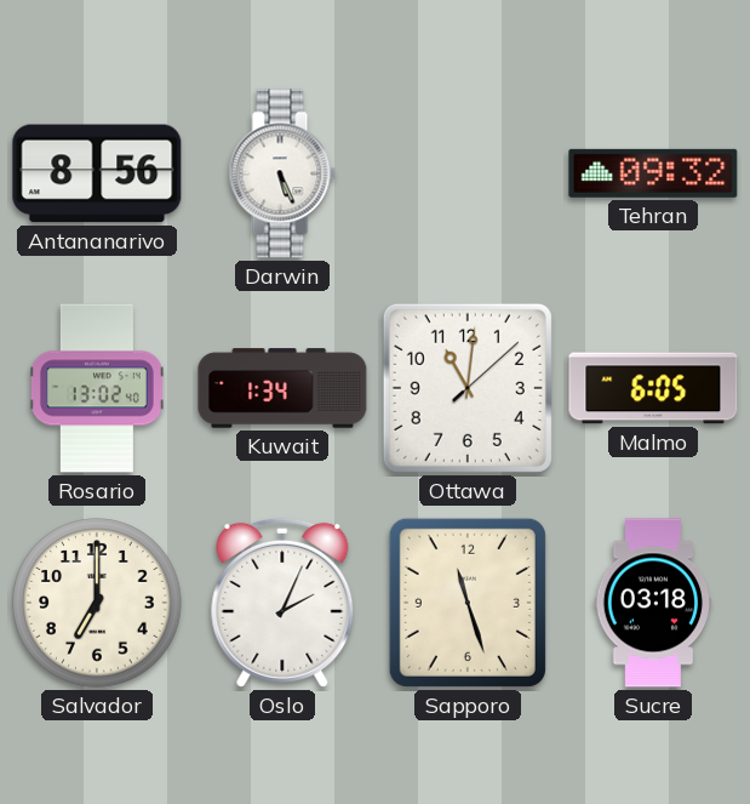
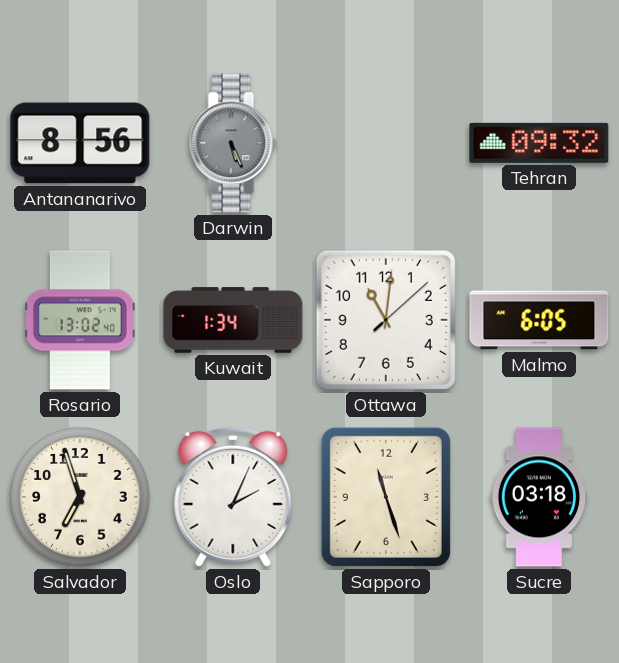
Darwin dial: white -> grey
Salvador: 7:00 -> 6:57
